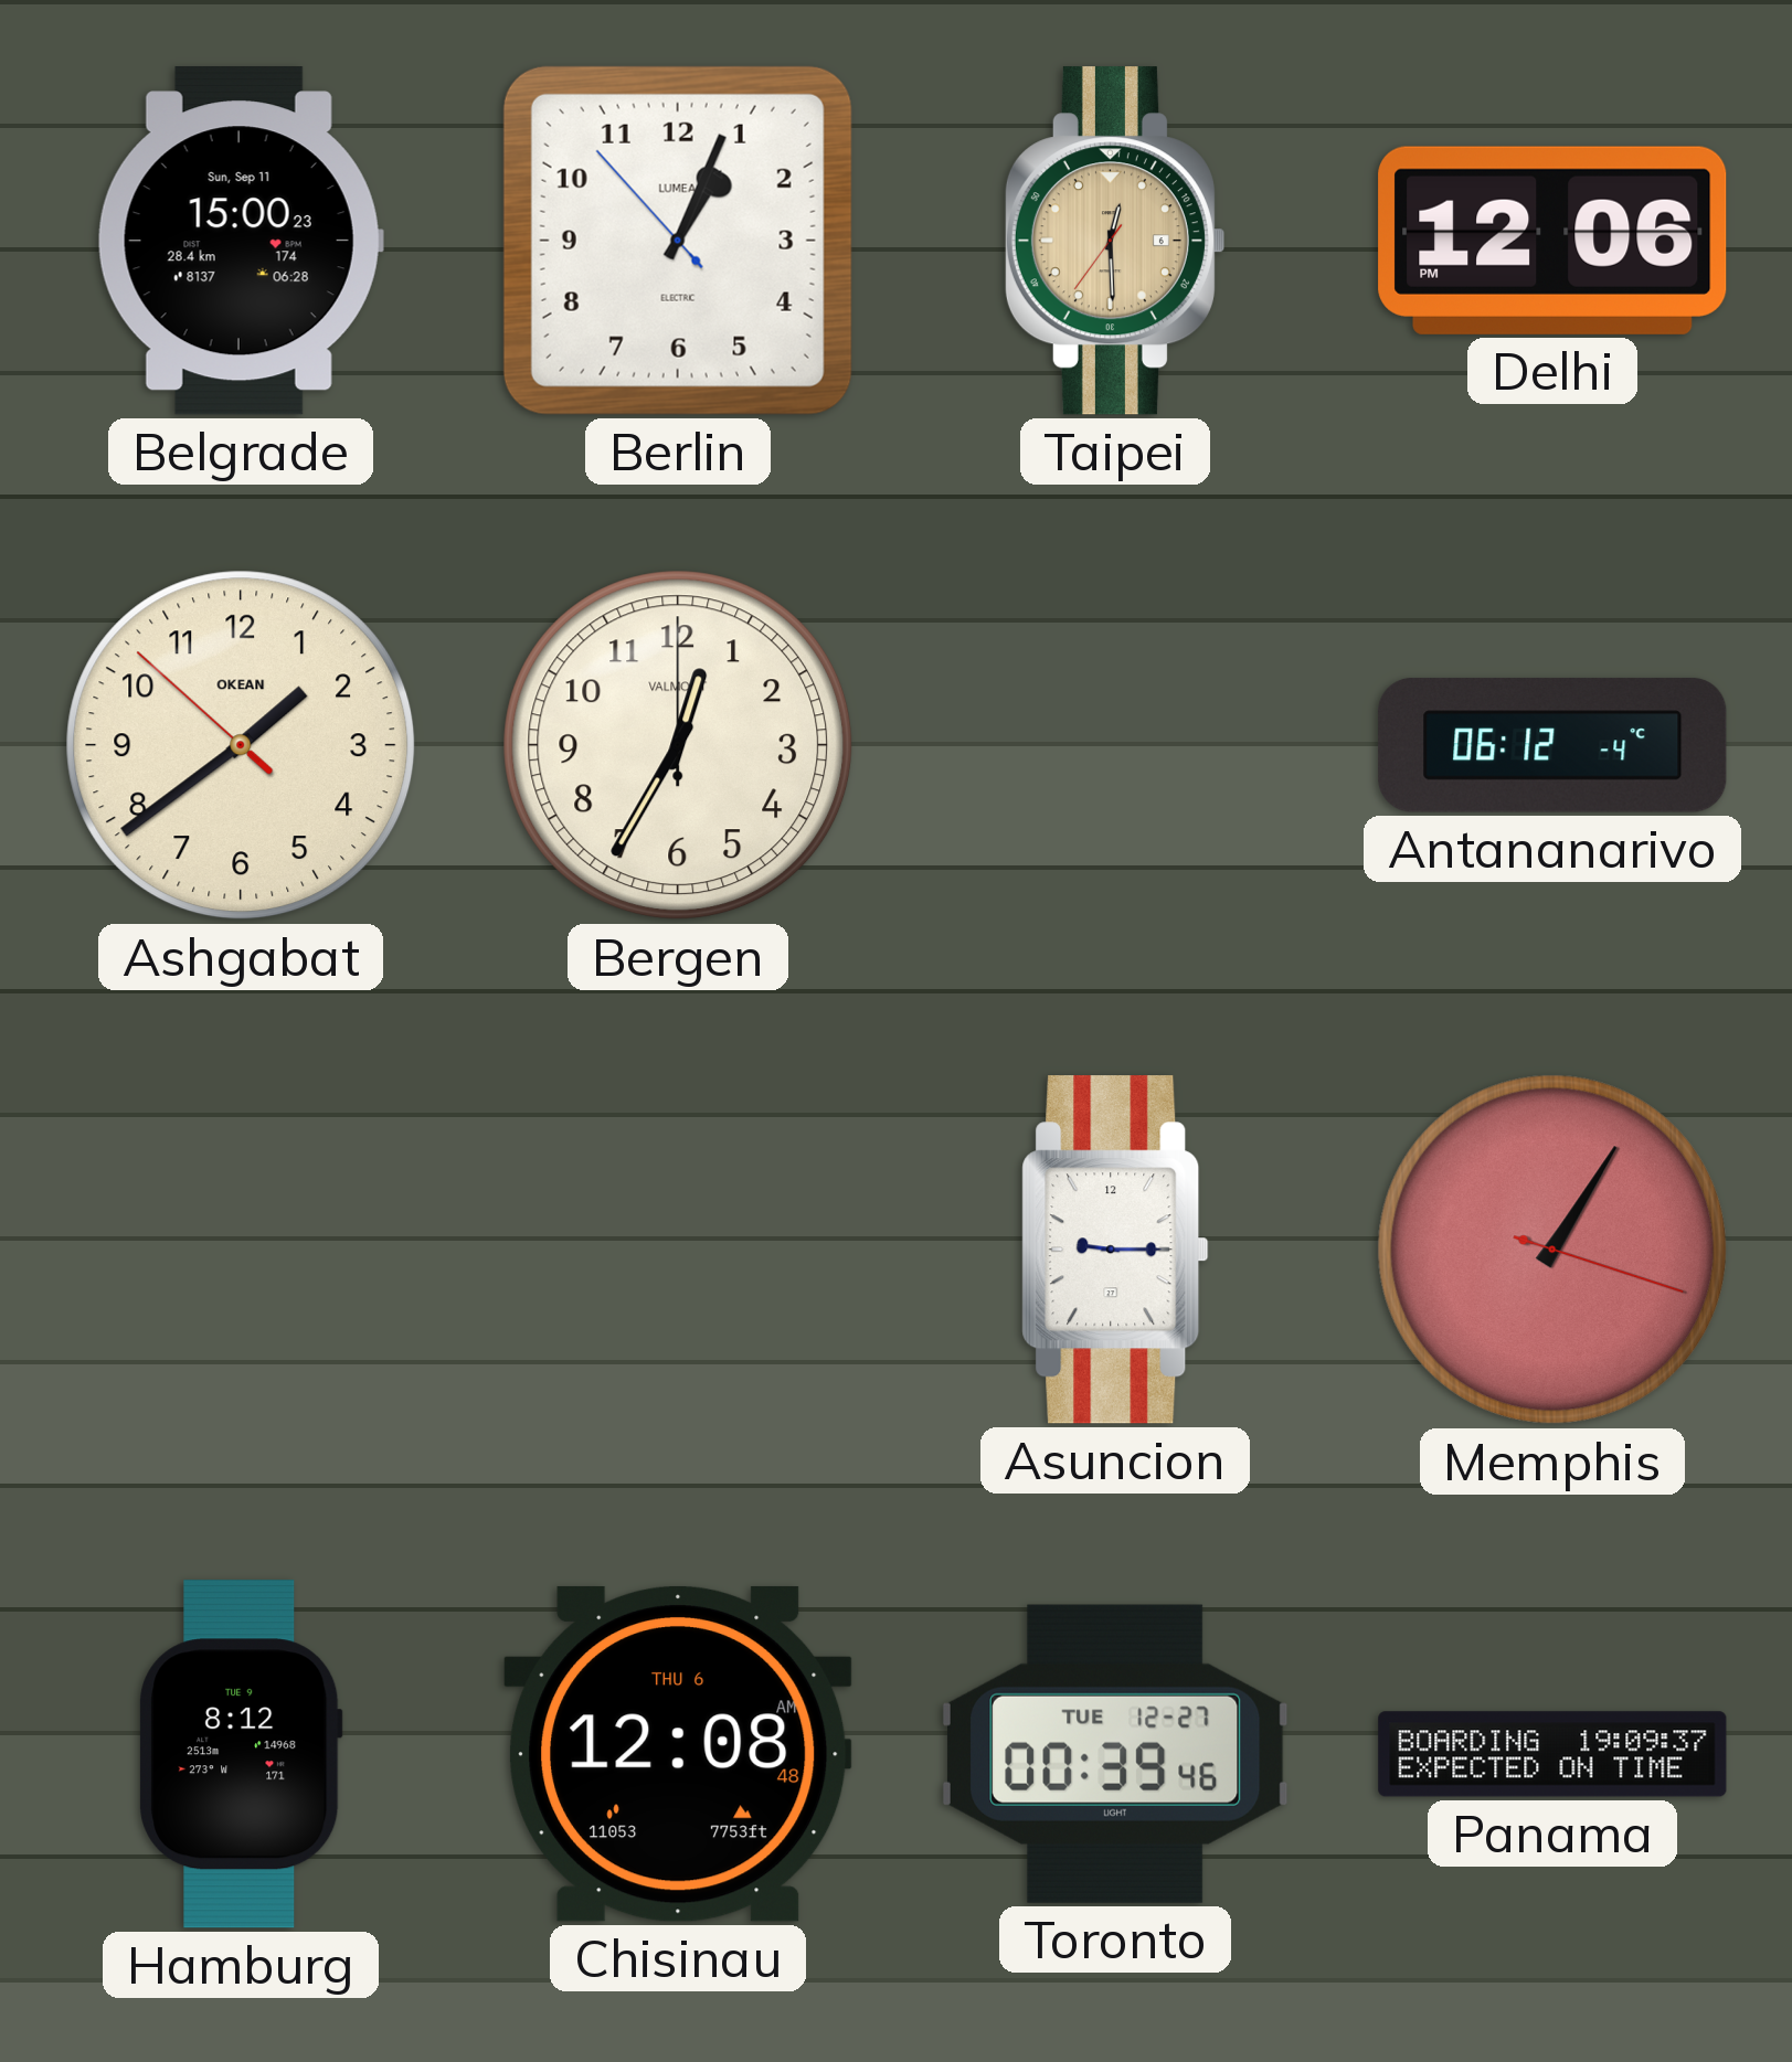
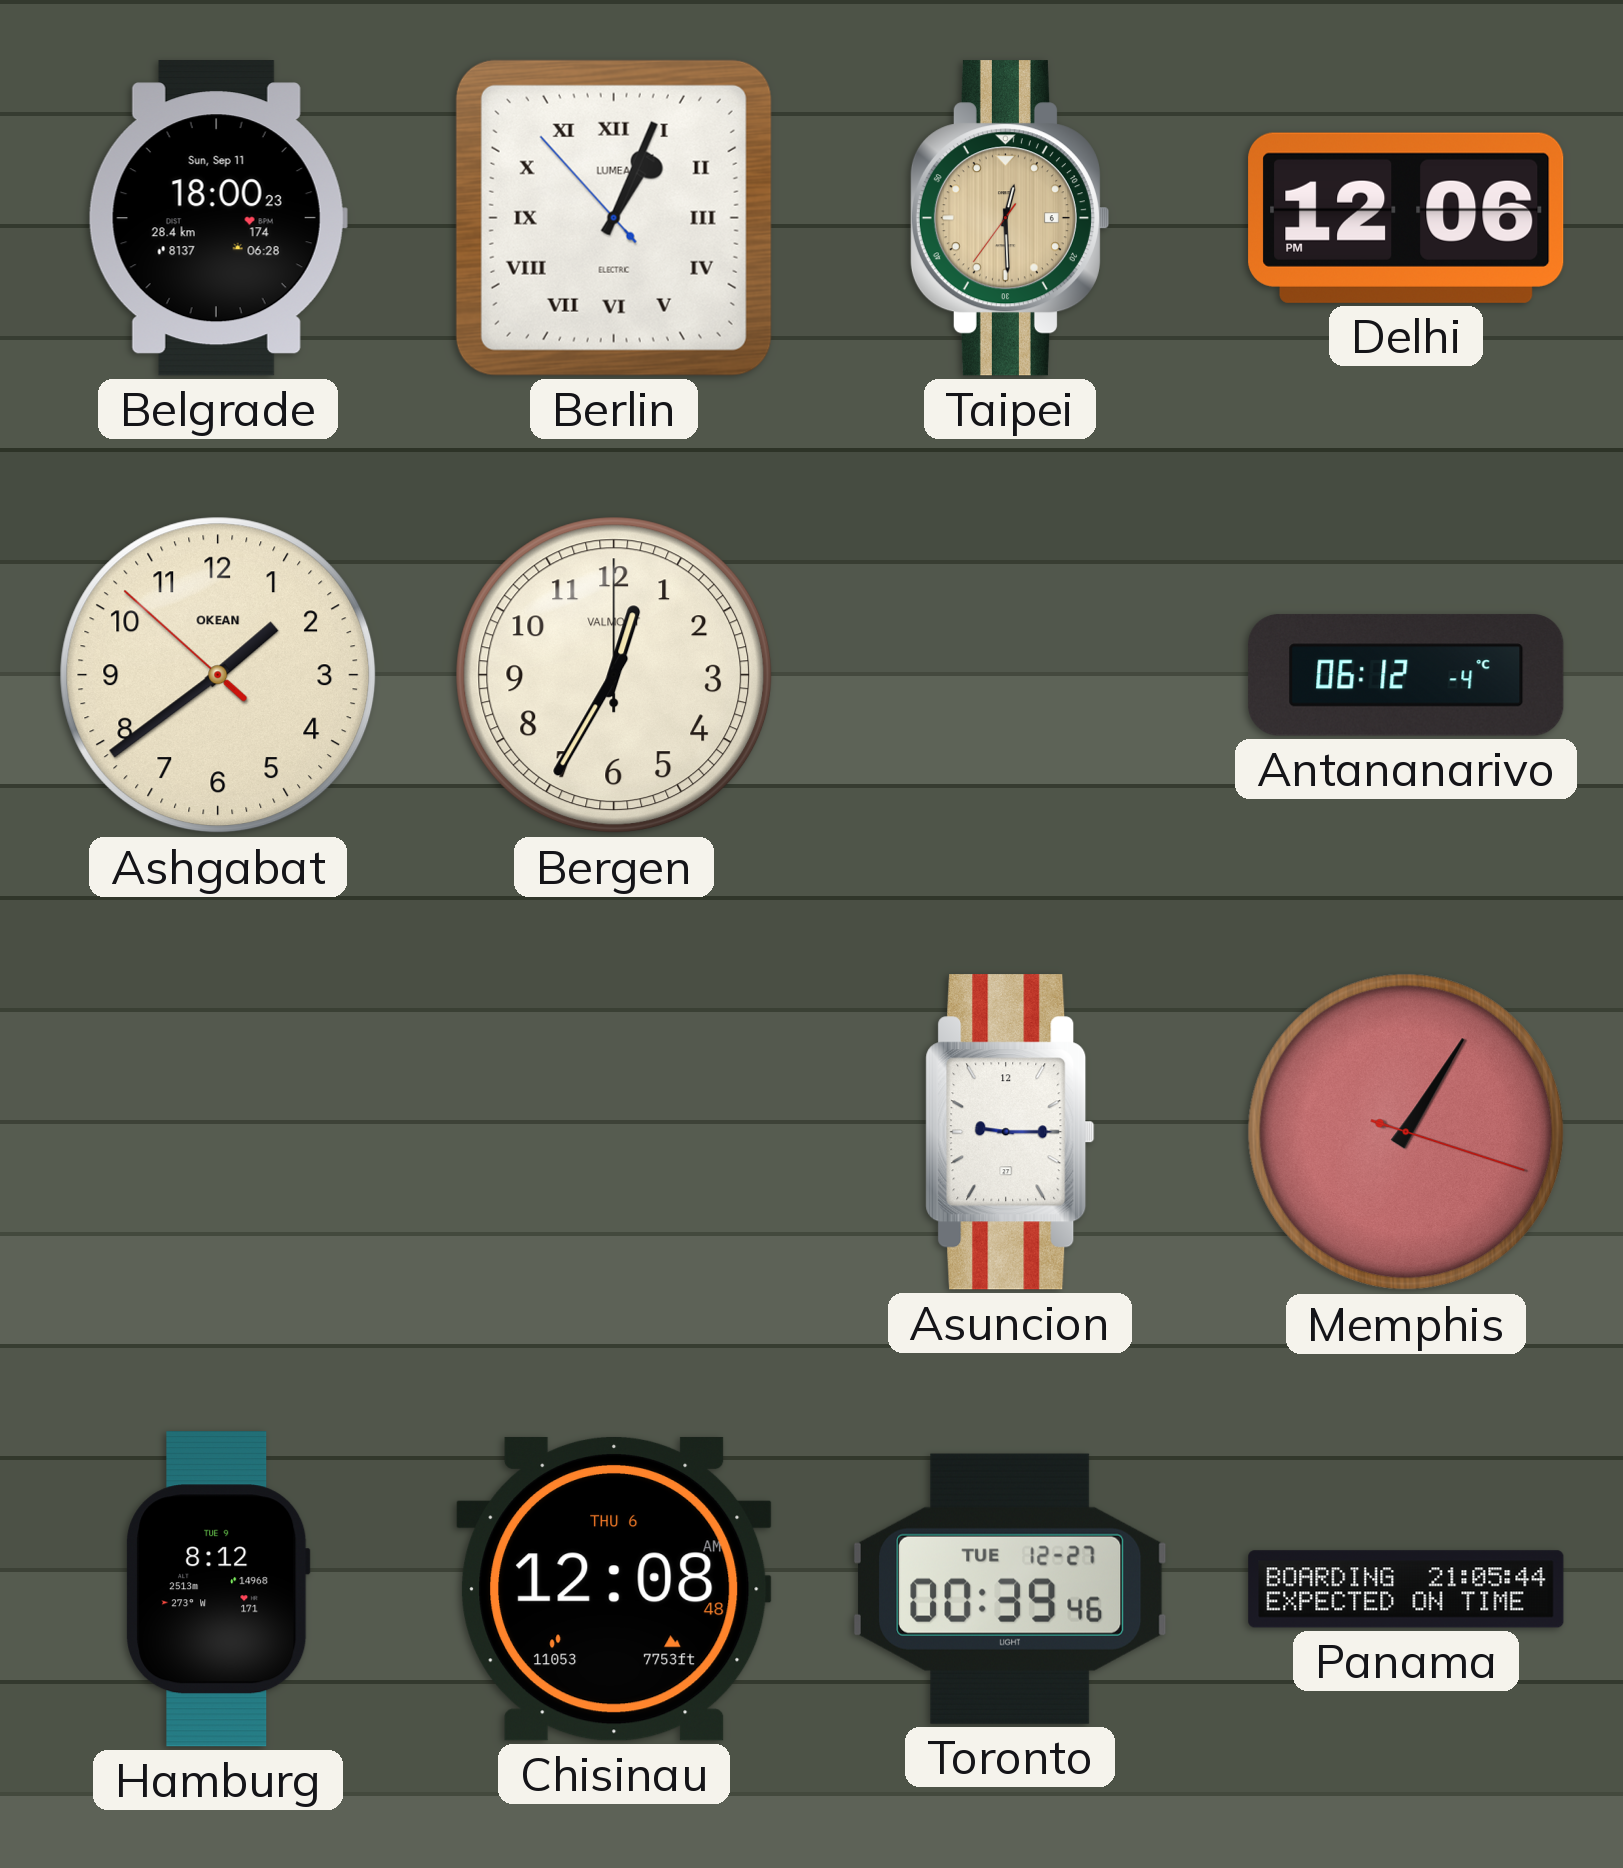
Belgrade: 15:00 -> 18:00
Berlin numerals: Arabic -> Roman
Panama: 19:09 -> 21:05
